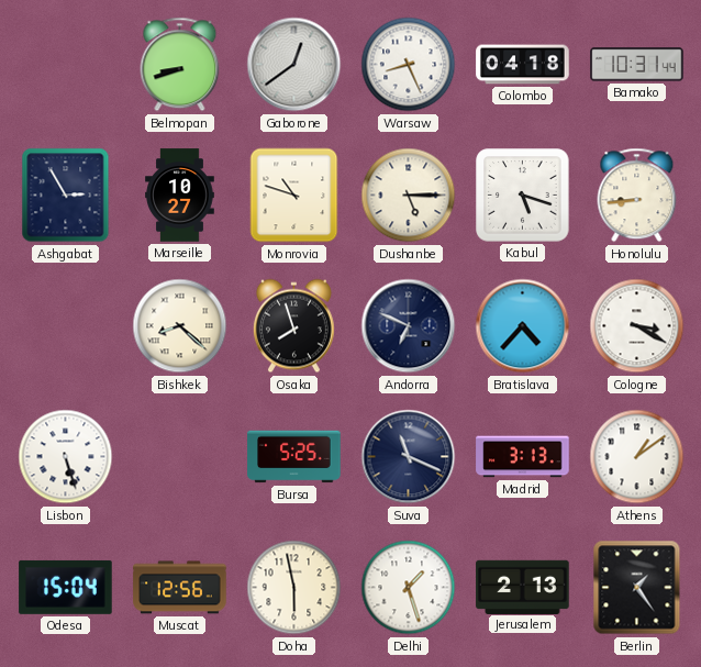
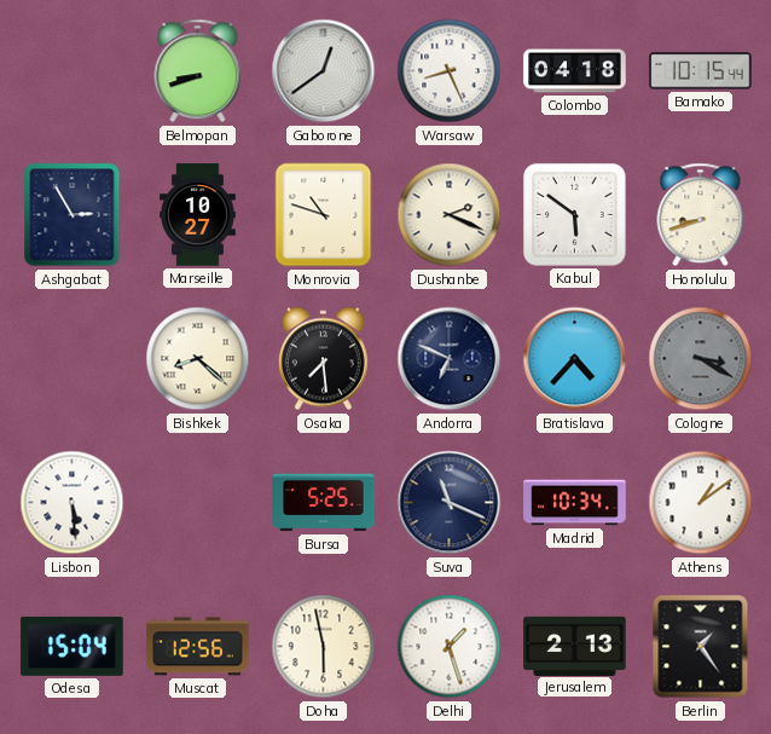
Bamako: 10:31 -> 10:15
Dushanbe: 5:15 -> 2:19
Kabul: 5:18 -> 5:51
Honolulu: 8:44 -> 8:42
Osaka: 7:57 -> 7:29
Cologne dial: white -> grey
Lisbon: 5:27 -> 5:29
Madrid: 3:13 -> 10:34
